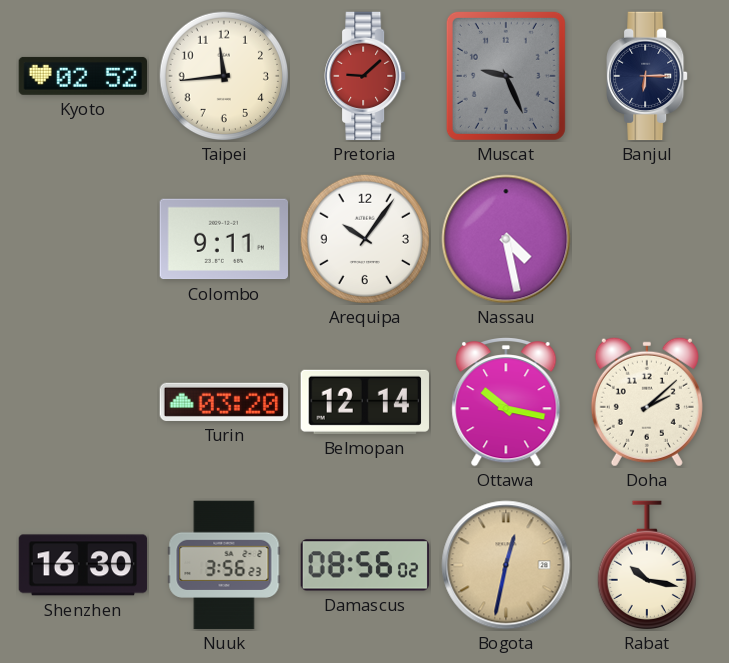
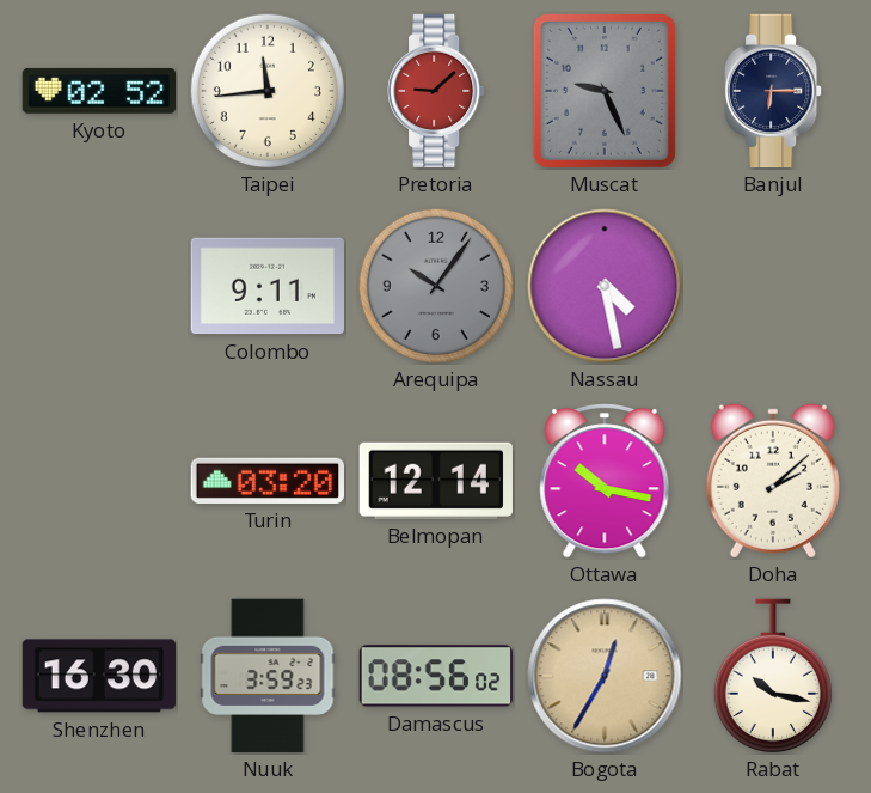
Arequipa dial: white -> grey
Nuuk: 3:56 -> 3:59
Bogota: 12:32 -> 12:35
